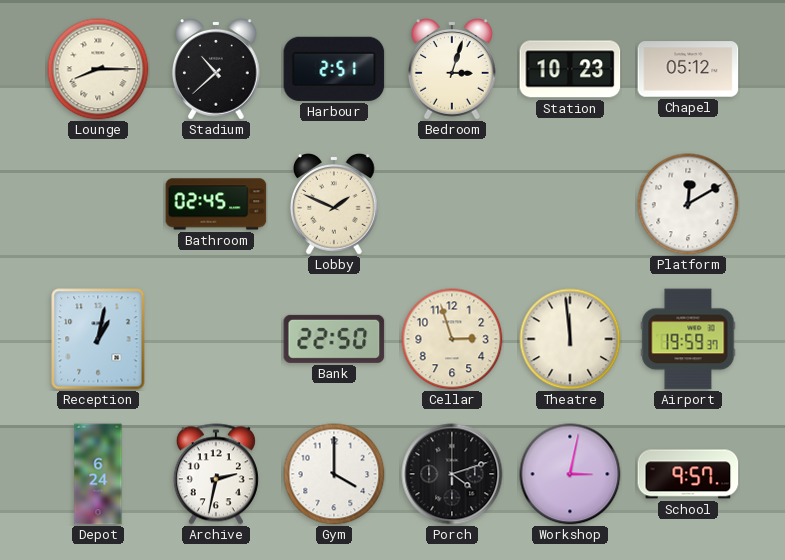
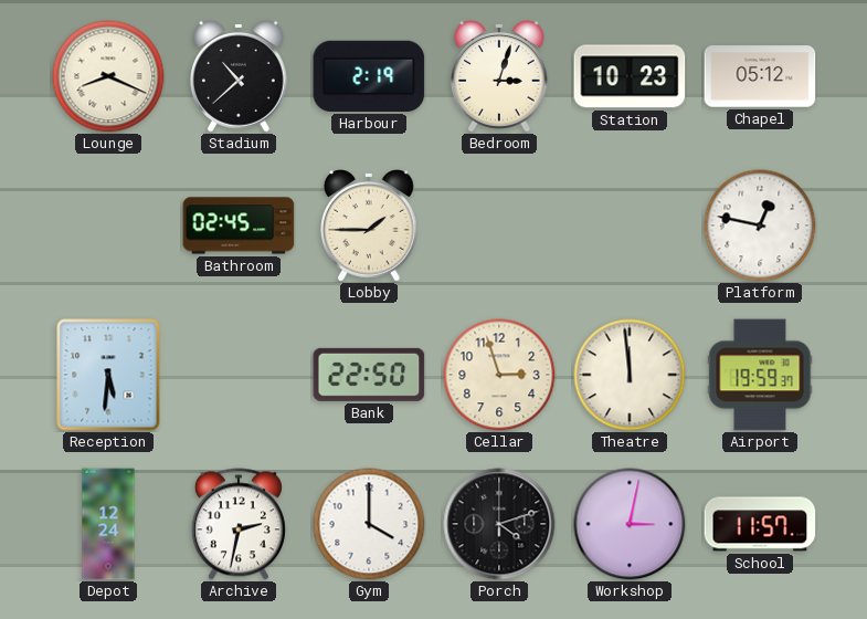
Lounge: 8:15 -> 8:19
Harbour: 2:51 -> 2:19
Lobby: 1:49 -> 1:45
Platform: 12:10 -> 12:47
Reception: 1:02 -> 5:31
Depot: 6:24 -> 12:24
School: 9:57 -> 11:57
